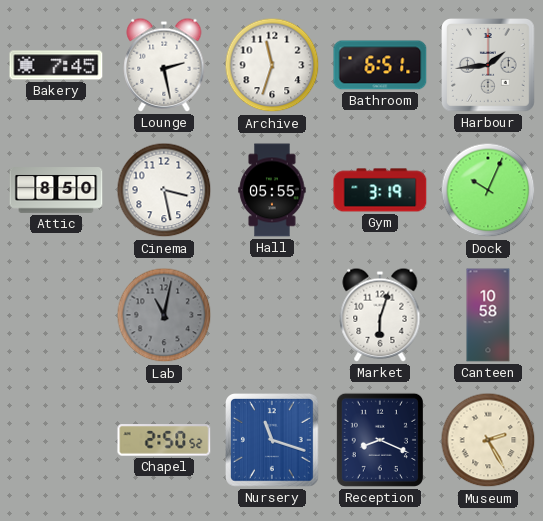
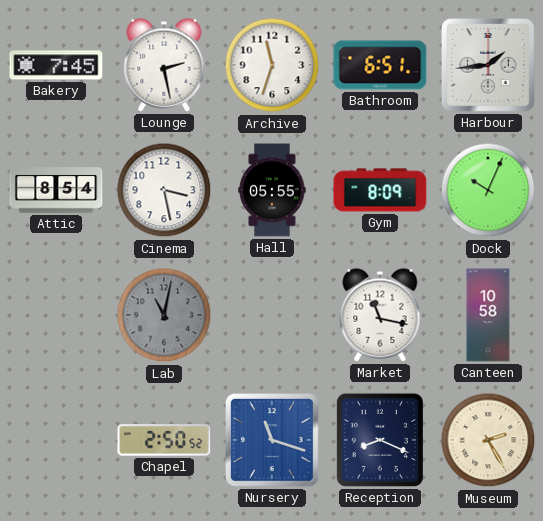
Attic: 8:50 -> 8:54
Gym: 3:19 -> 8:09
Market: 6:03 -> 11:17
